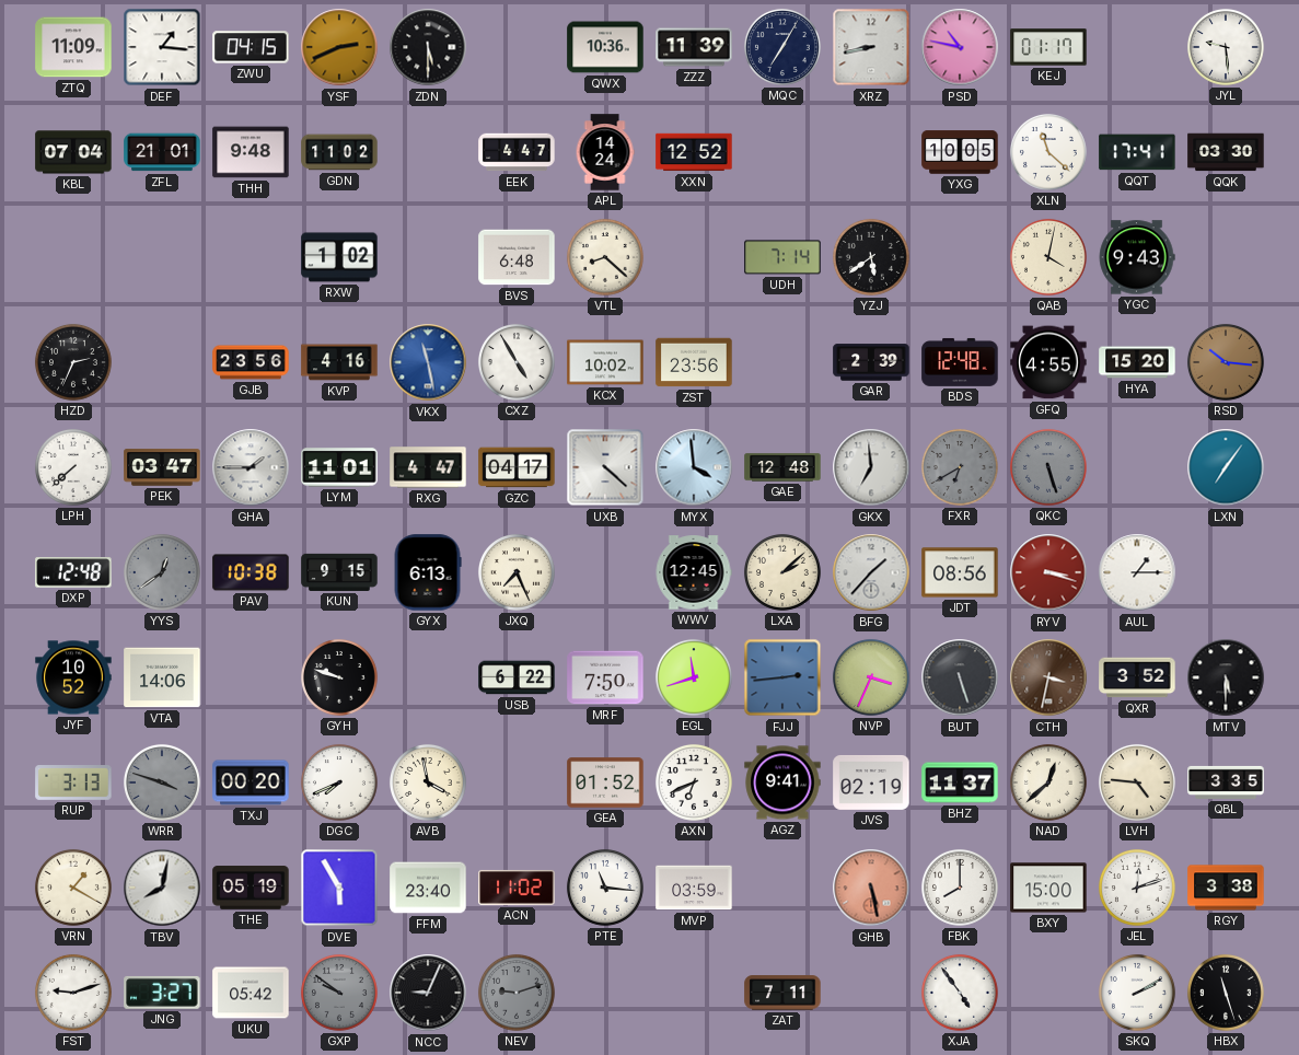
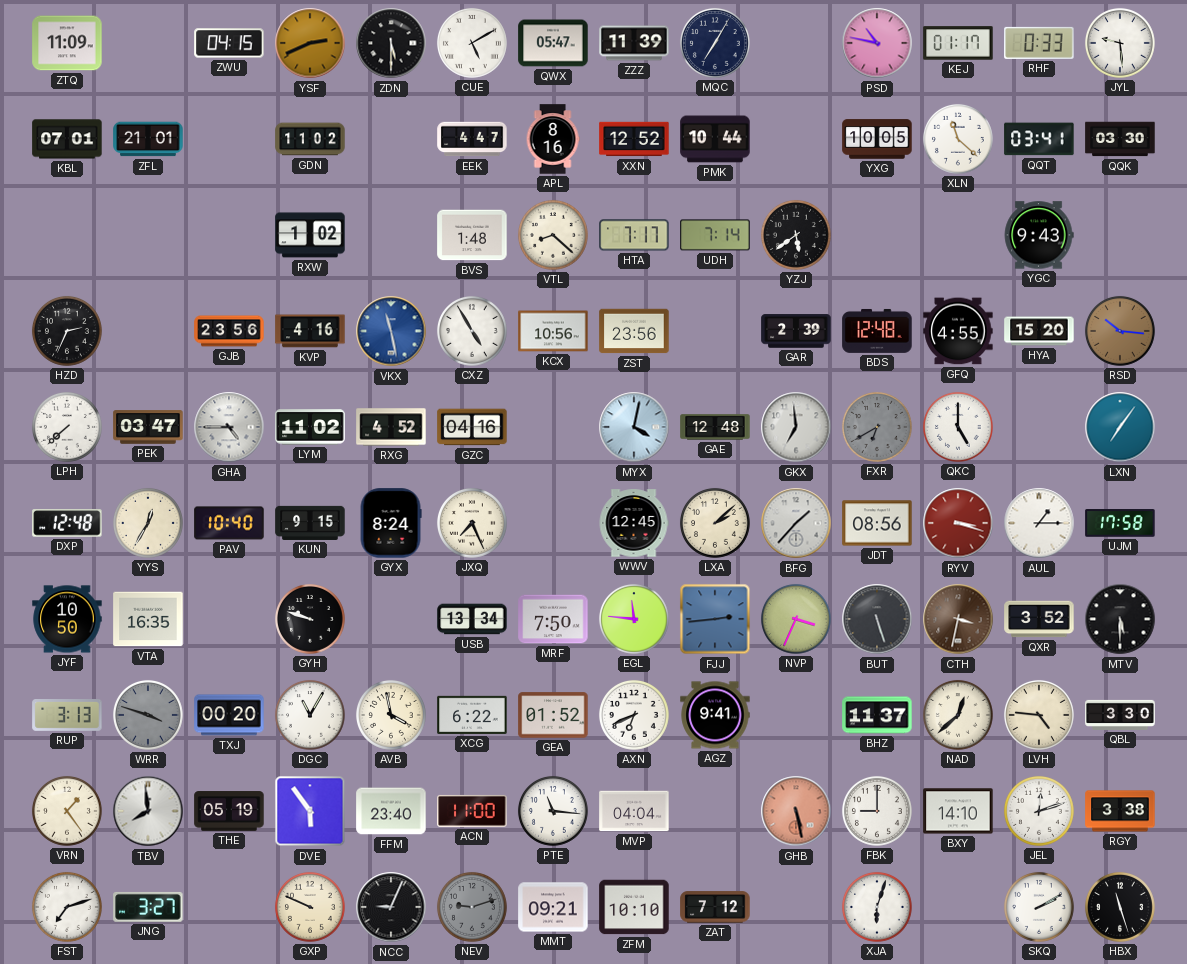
DEF: 1:16 -> none
CUE: none -> 5:10
QWX: 10:36 -> 05:47
XRZ: 8:43 -> none
RHF: none -> 0:33
KBL: 07:04 -> 07:01
THH: 9:48 -> none
APL: 14:24 -> 8:16
PMK: none -> 10:44
QQT: 17:41 -> 03:41
BVS: 6:48 -> 1:48
HTA: none -> 7:17
QAB: 4:02 -> none
KCX: 10:02 -> 10:56
GHA: 1:45 -> 4:45
LYM: 11:01 -> 11:02
RXG: 4:47 -> 4:52
GZC: 04:17 -> 04:16
UXB: 4:22 -> none
MYX: 3:59 -> 4:02
QKC: 5:27 -> 5:00
QKC dial: grey -> white
YYS: 12:39 -> 12:35
YYS dial: grey -> cream
PAV: 10:38 -> 10:40
GYX: 6:13 -> 8:24
UJM: none -> 17:58
JYF: 10:52 -> 10:50
VTA: 14:06 -> 16:35
USB: 6:22 -> 13:34
EGL: 11:42 -> 11:46
DGC: 7:41 -> 11:05
XCG: none -> 6:22
JVS: 02:19 -> none
QBL: 3:35 -> 3:30
VRN: 1:20 -> 1:24
TBV: 8:02 -> 7:59
DVE: 5:55 -> 5:54
ACN: 11:02 -> 11:00
MVP: 03:59 -> 04:04
FBK: 8:00 -> 9:00
BXY: 15:00 -> 14:10
FST: 9:12 -> 7:12
UKU: 05:42 -> none
GXP: 9:51 -> 9:49
GXP dial: grey -> cream
MMT: none -> 09:21
ZFM: none -> 10:10
ZAT: 7:11 -> 7:12
XJA: 4:54 -> 6:03
